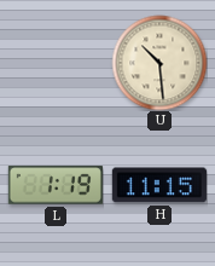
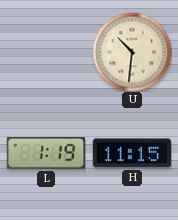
U: 10:29 -> 10:31
